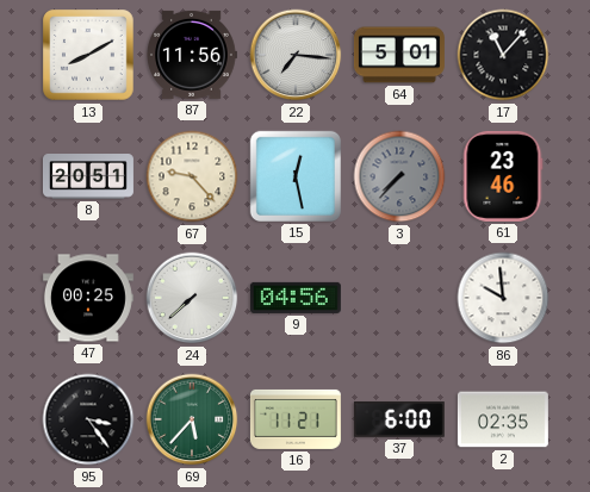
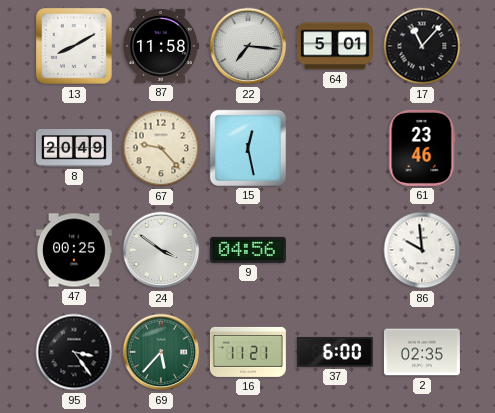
87: 11:56 -> 11:58
8: 20:51 -> 20:49
3: 7:37 -> none
24: 7:38 -> 3:51
